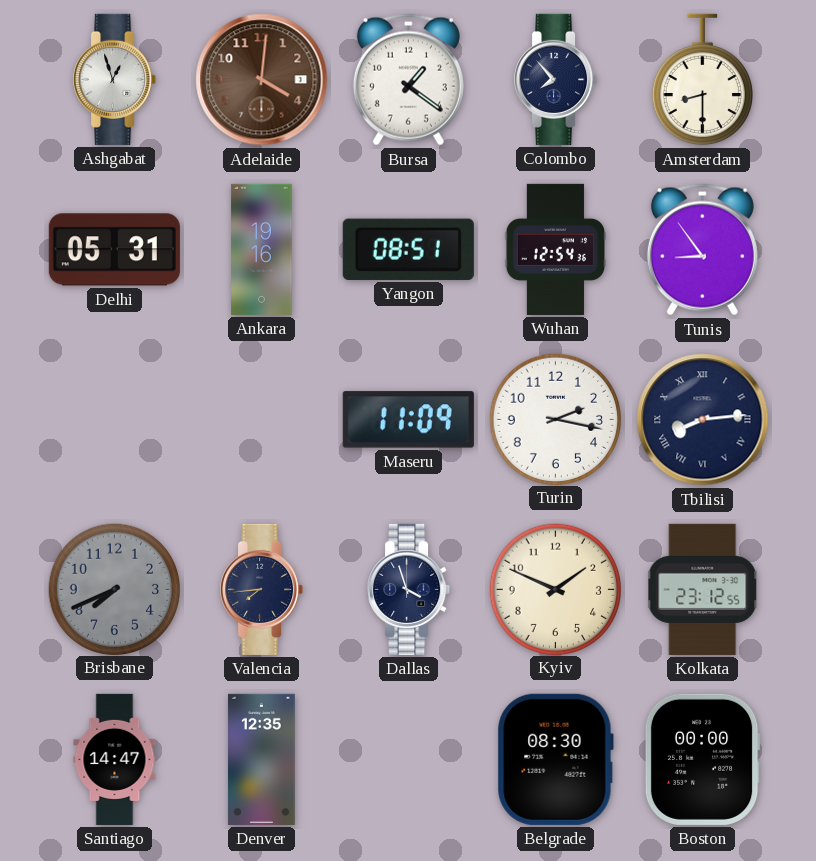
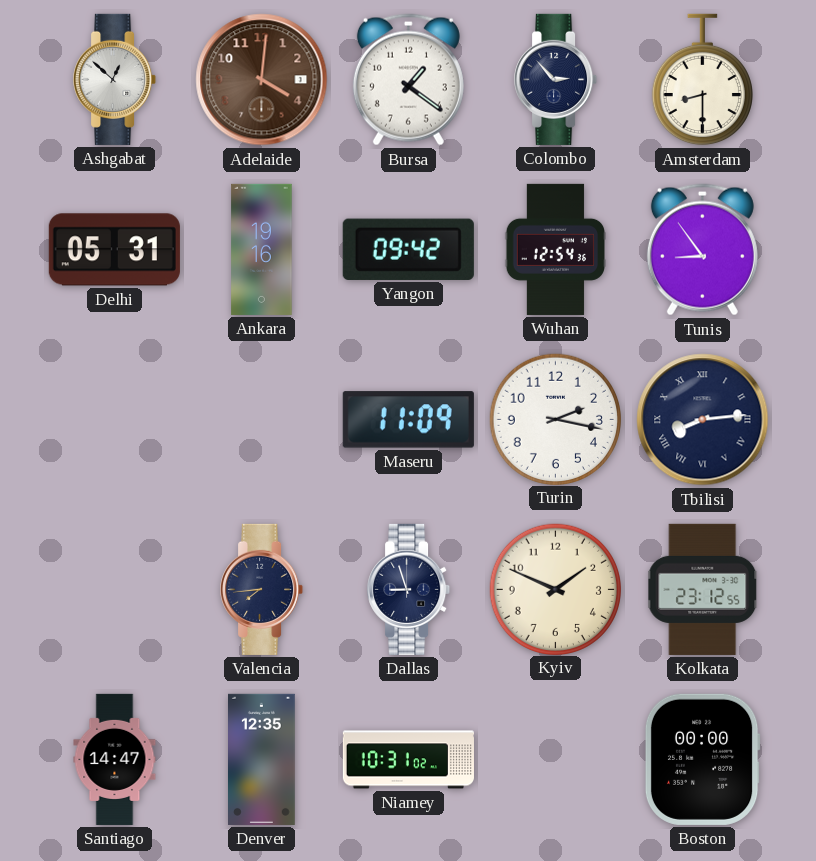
Ashgabat: 12:57 -> 12:52
Colombo: 7:53 -> 2:53
Yangon: 08:51 -> 09:42
Brisbane: 7:41 -> none
Dallas: 3:57 -> 8:57
Niamey: none -> 10:31
Belgrade: 08:30 -> none
